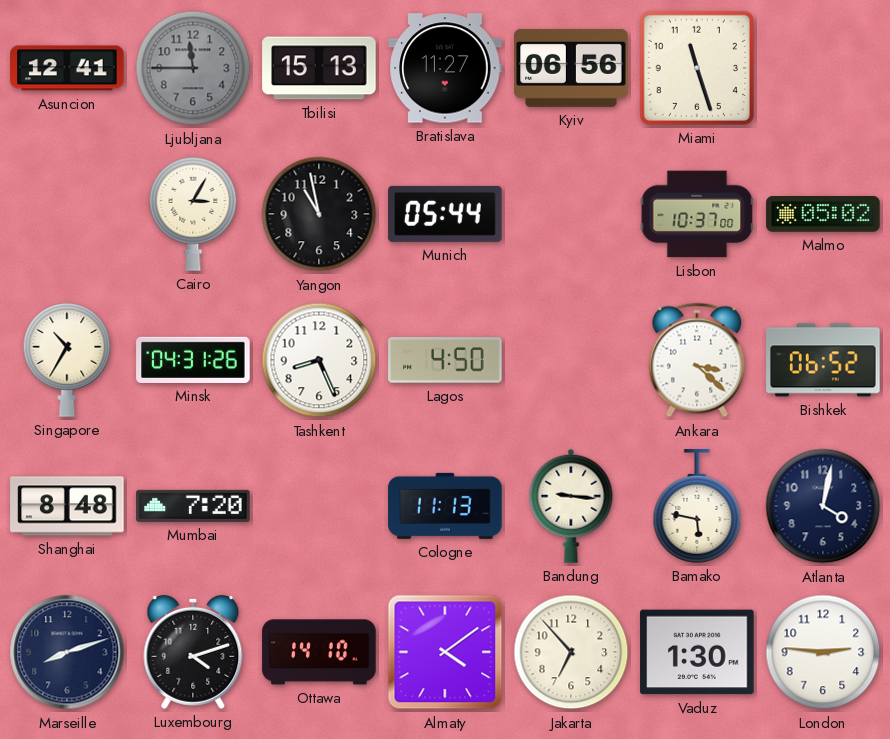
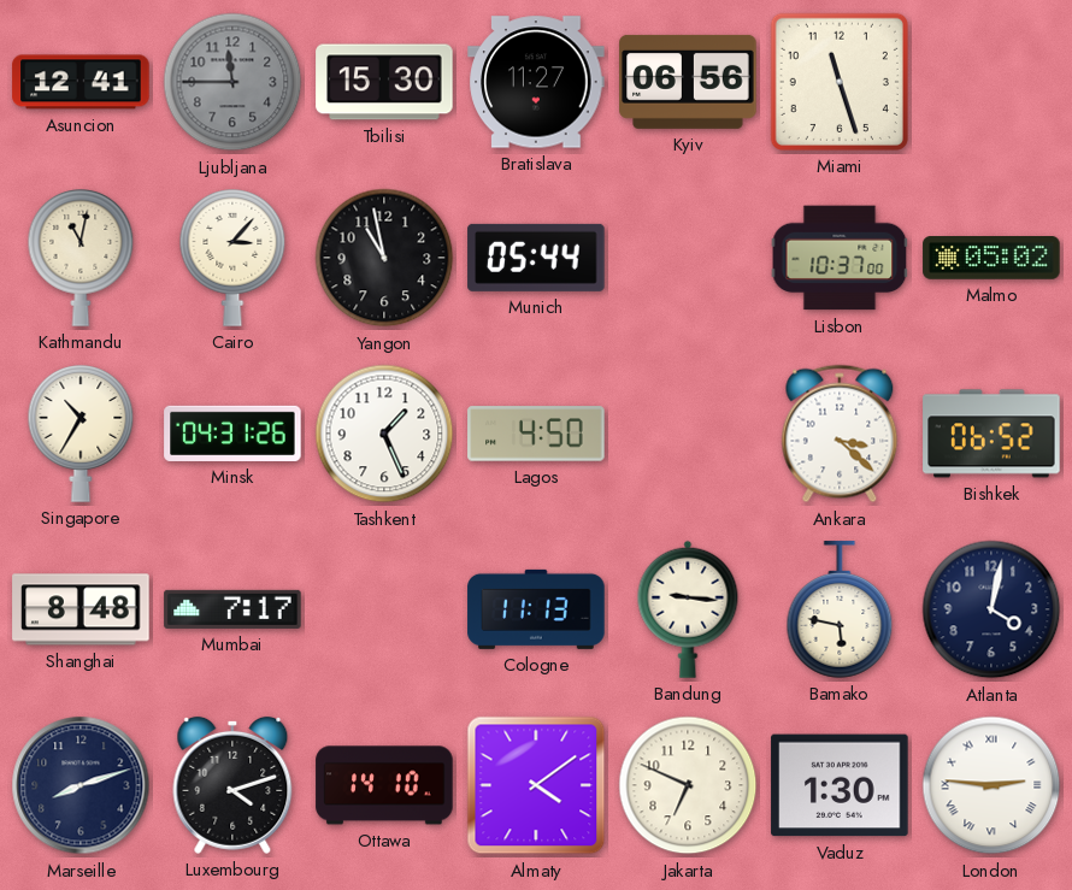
Tbilisi: 15:13 -> 15:30
Kathmandu: none -> 11:02
Cairo: 3:05 -> 3:07
Tashkent: 8:26 -> 1:26
Mumbai: 7:20 -> 7:17
Jakarta: 6:53 -> 6:49
London numerals: Arabic -> Roman
